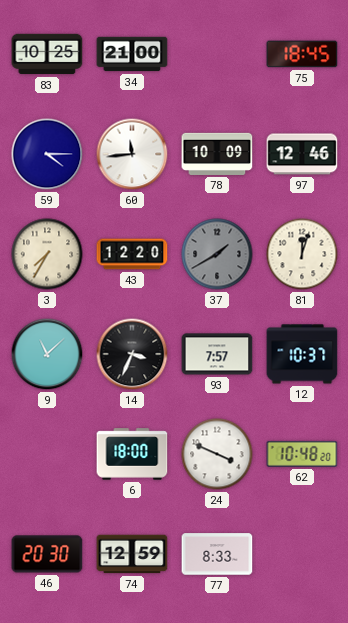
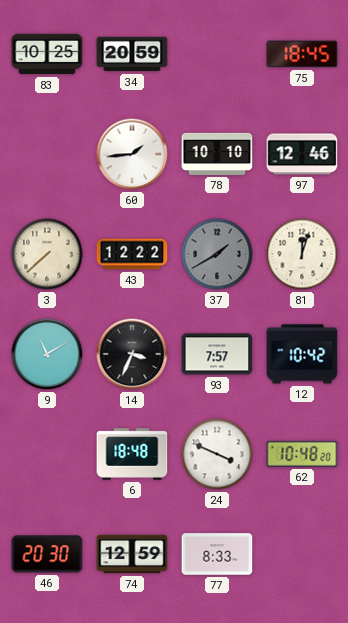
34: 21:00 -> 20:59
59: 4:15 -> none
60: 11:44 -> 1:44
78: 10:09 -> 10:10
3: 7:35 -> 7:38
43: 12:20 -> 12:22
9: 11:08 -> 11:10
12: 10:37 -> 10:42
6: 18:00 -> 18:48
